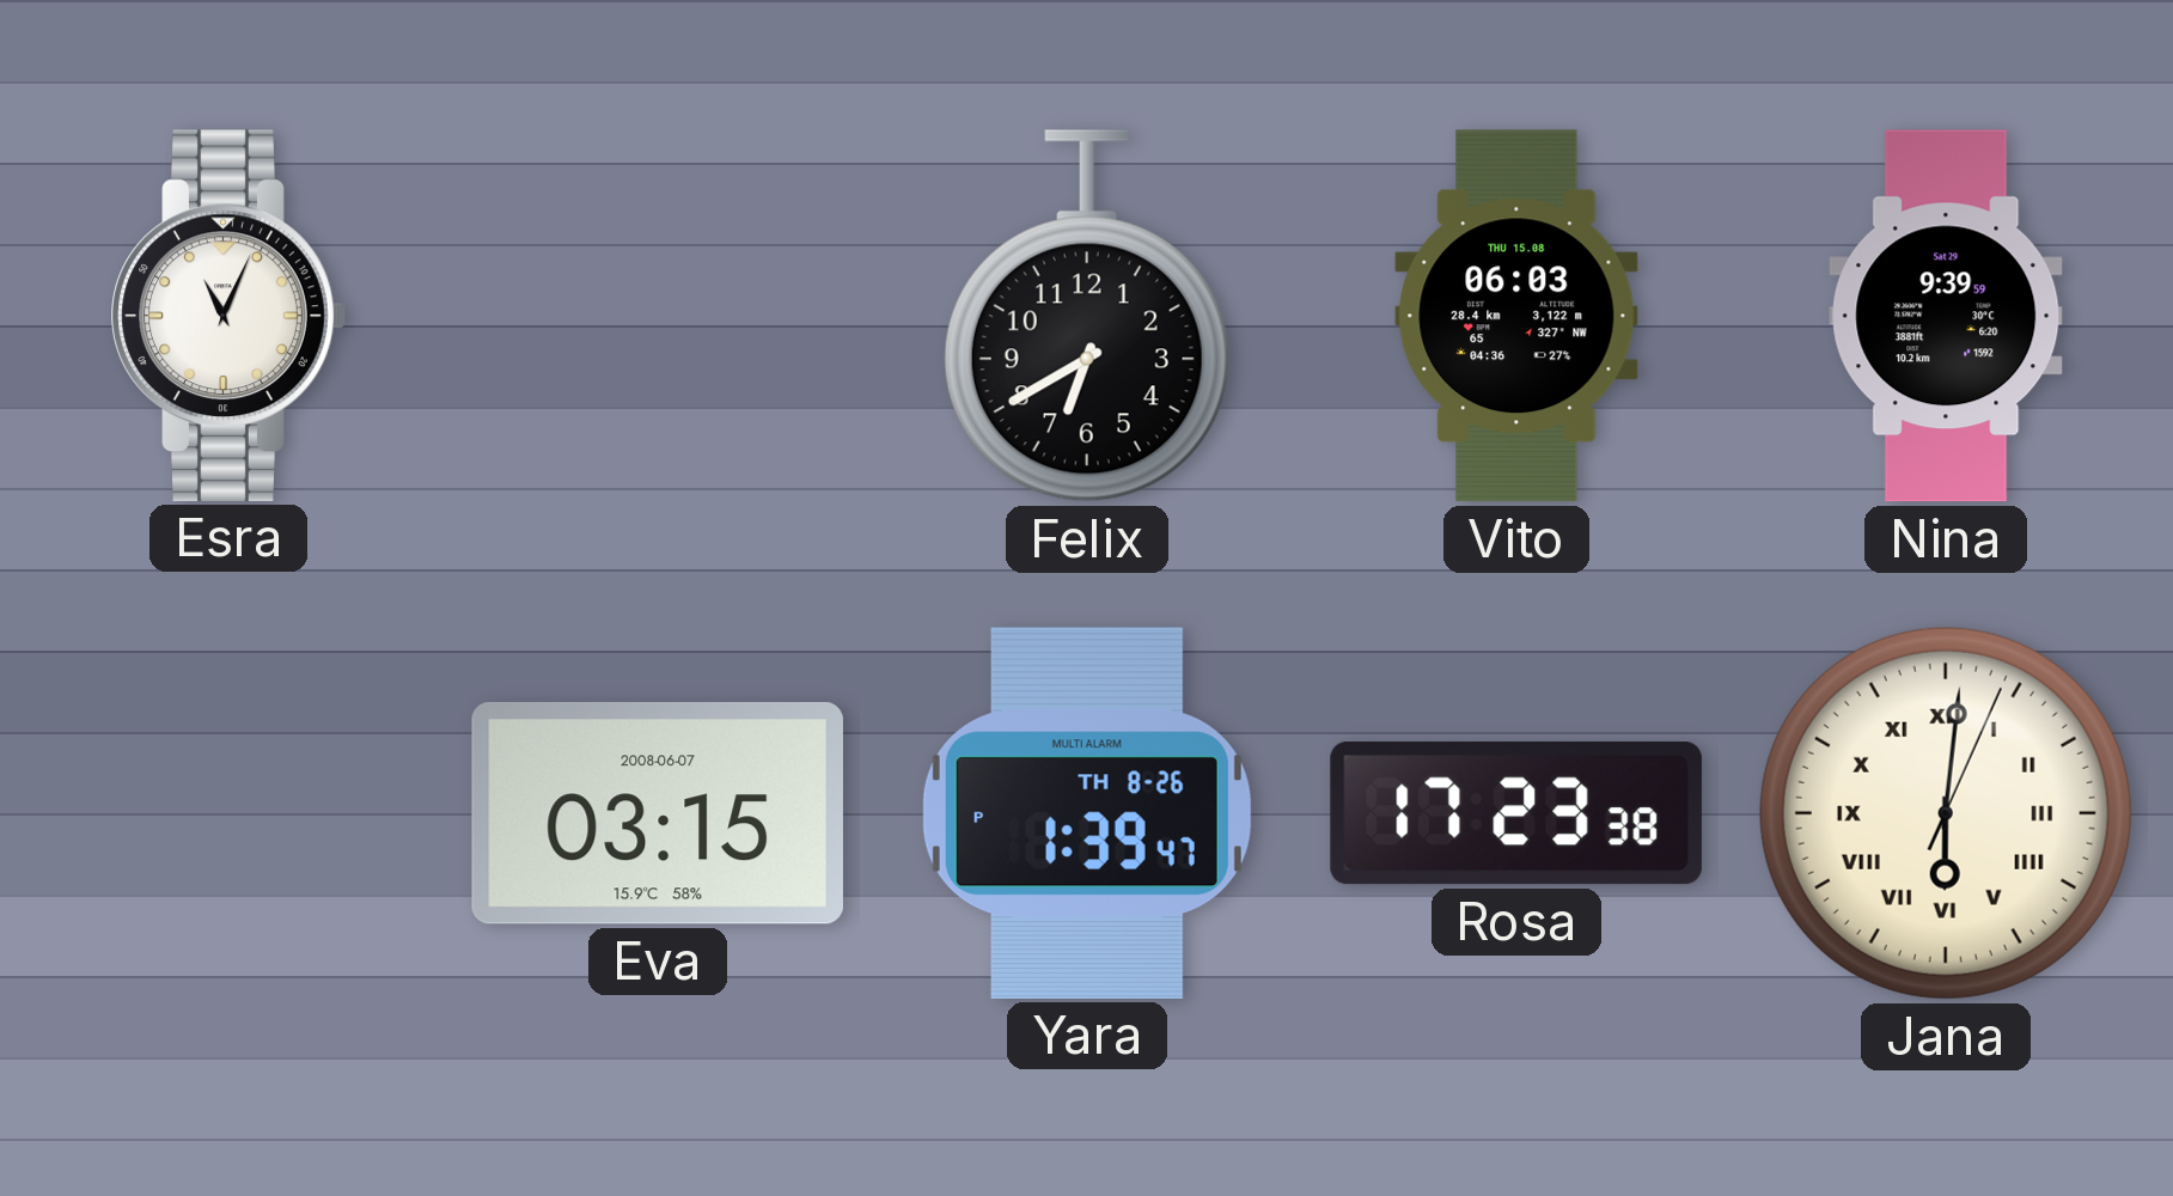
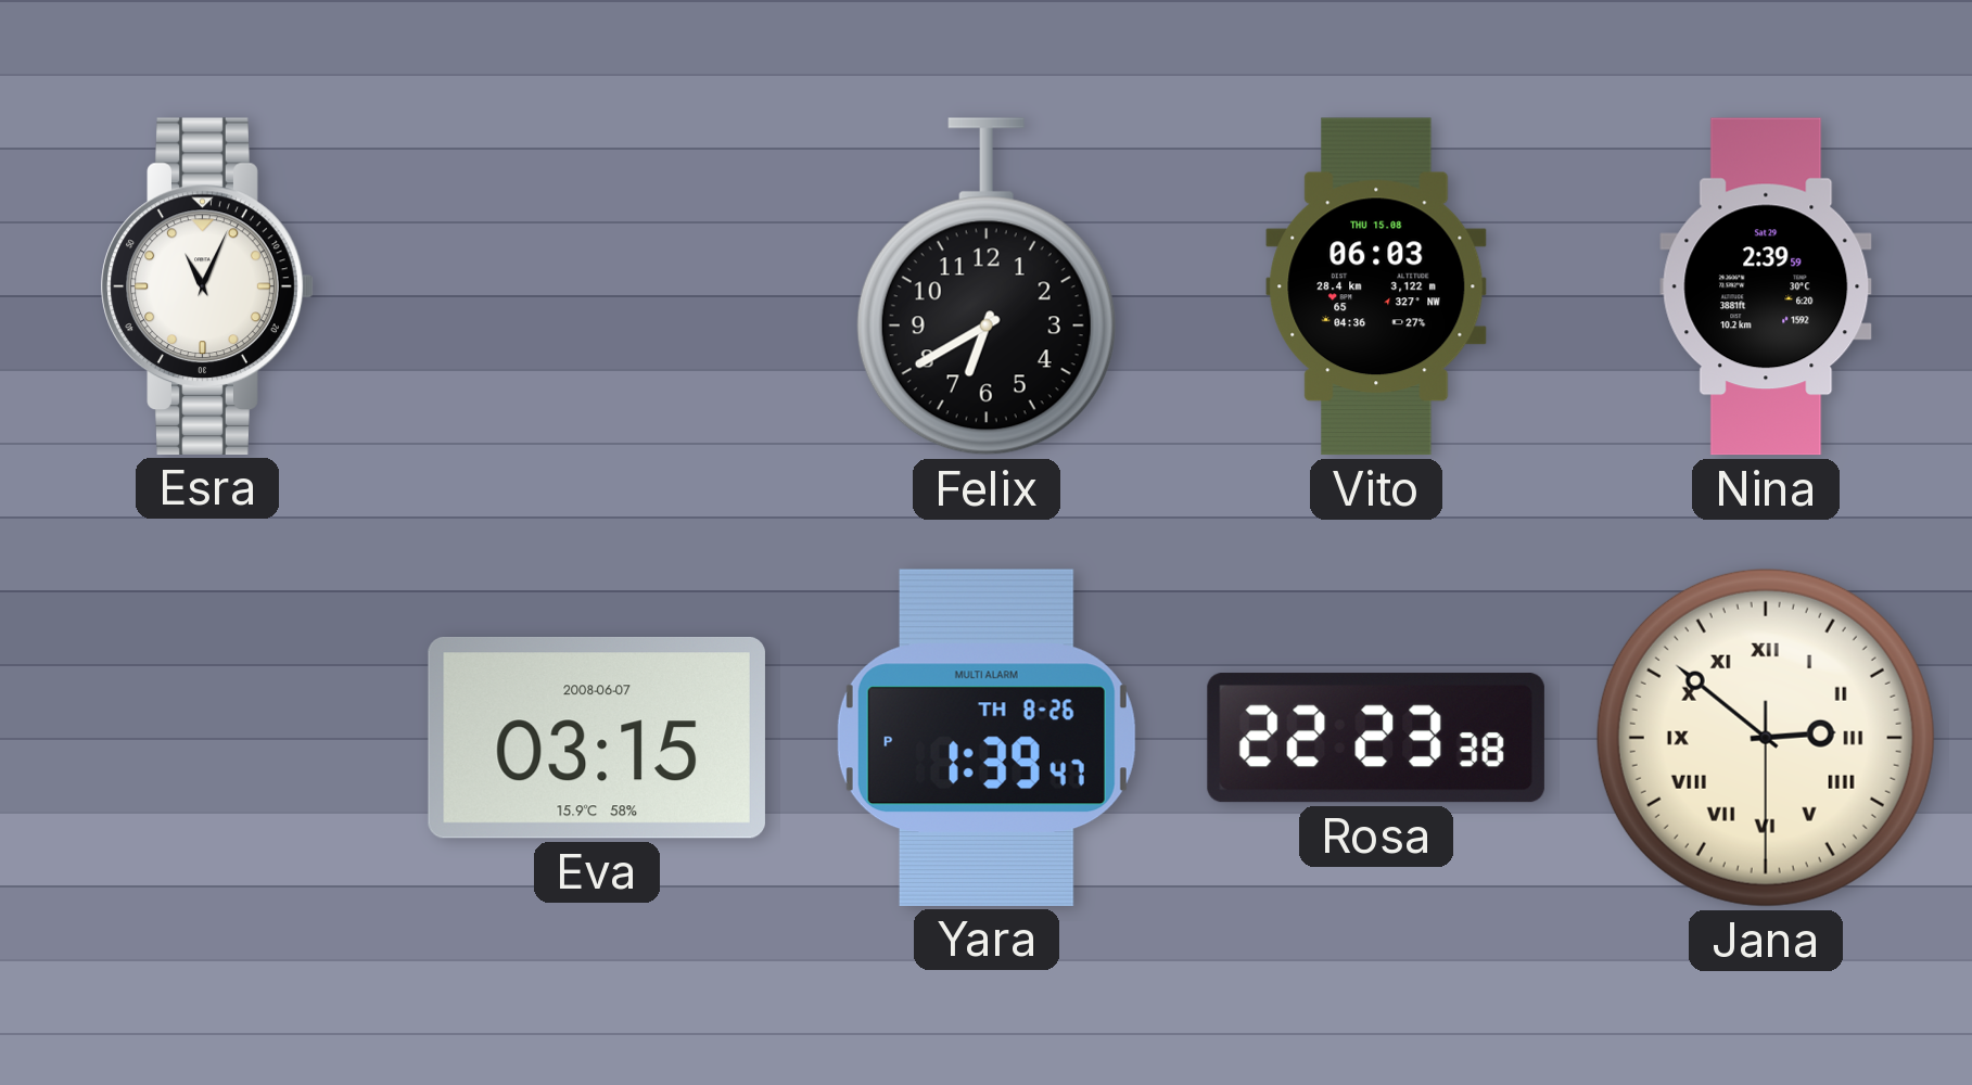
Nina: 9:39 -> 2:39
Rosa: 17:23 -> 22:23
Jana: 6:01 -> 2:51
